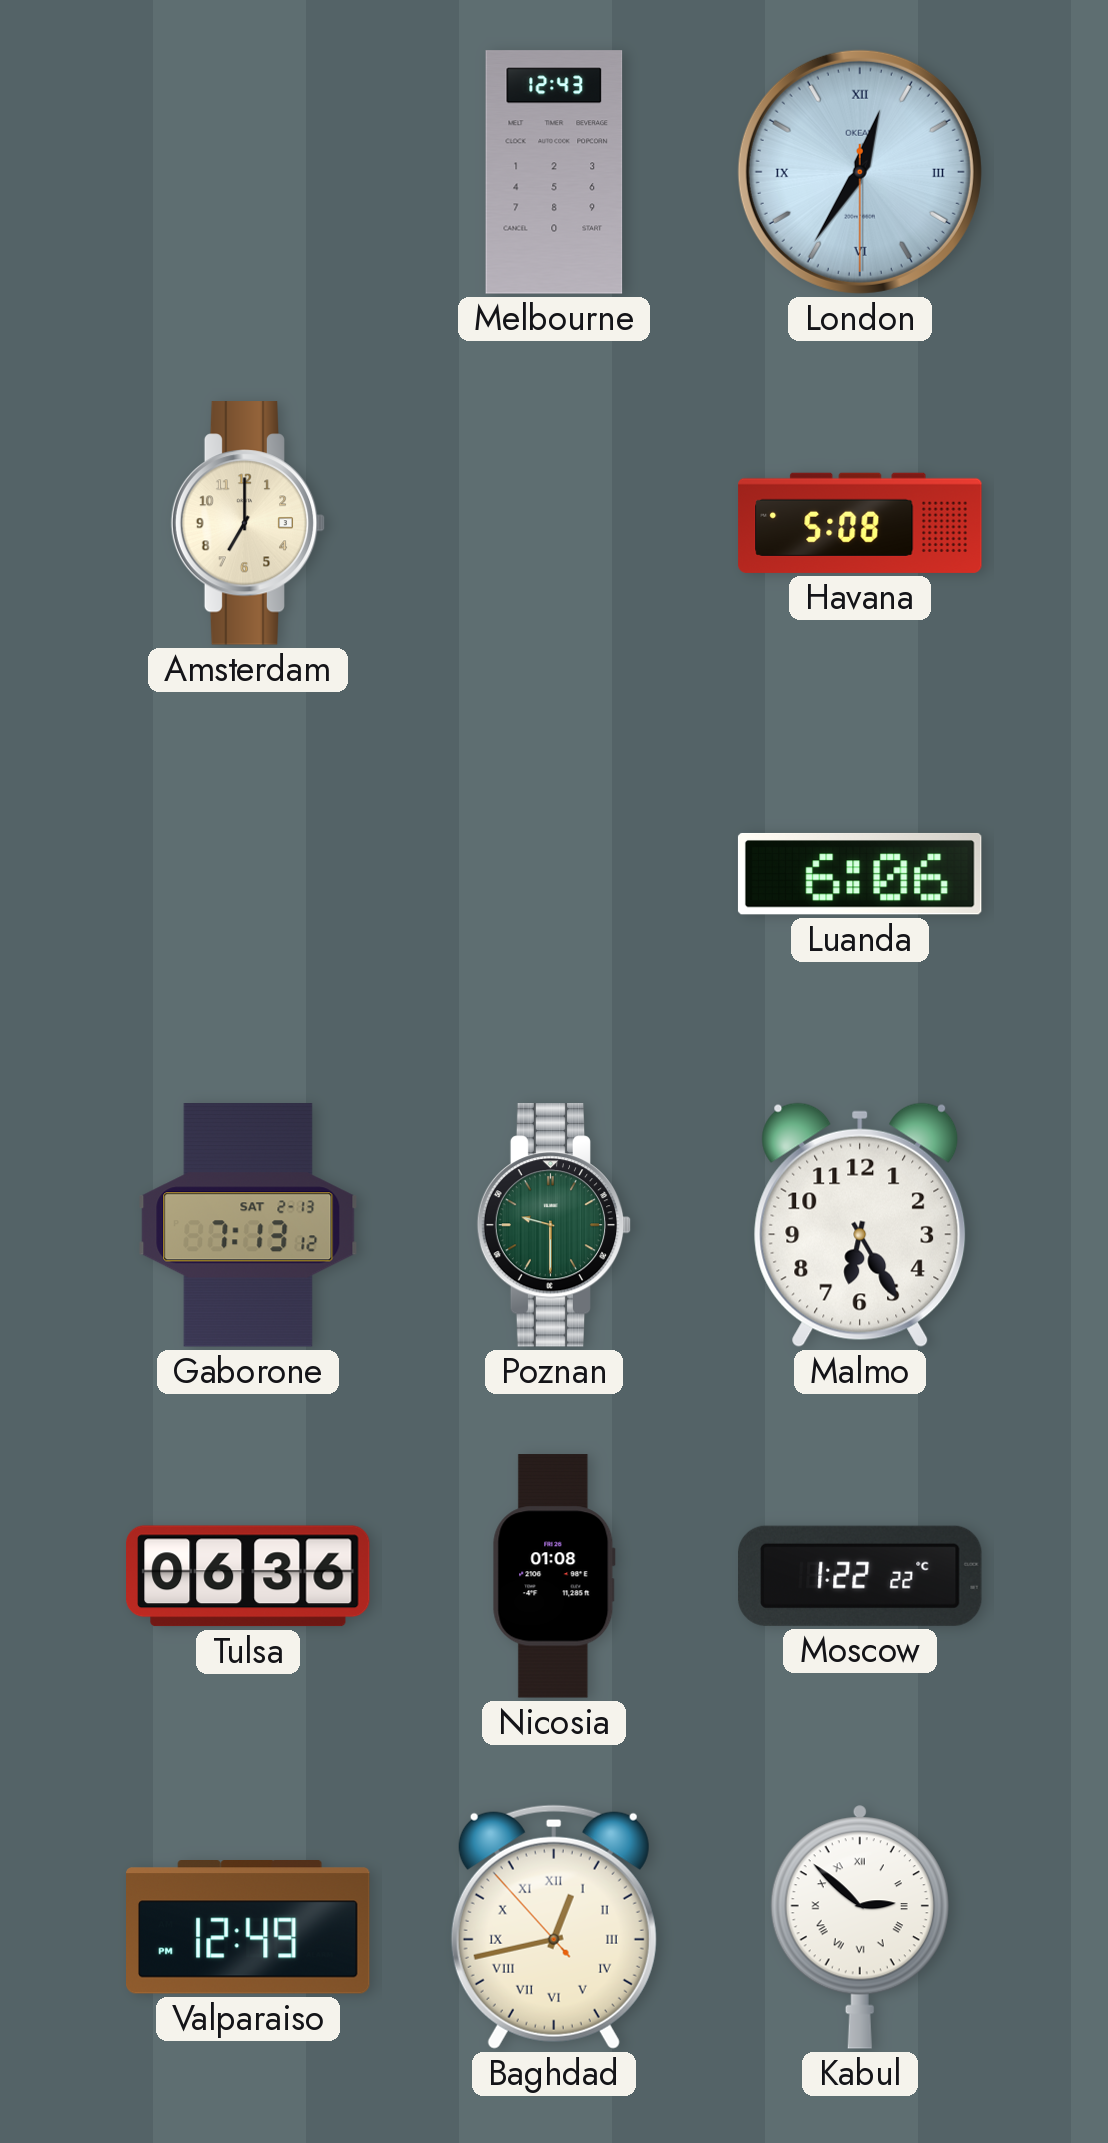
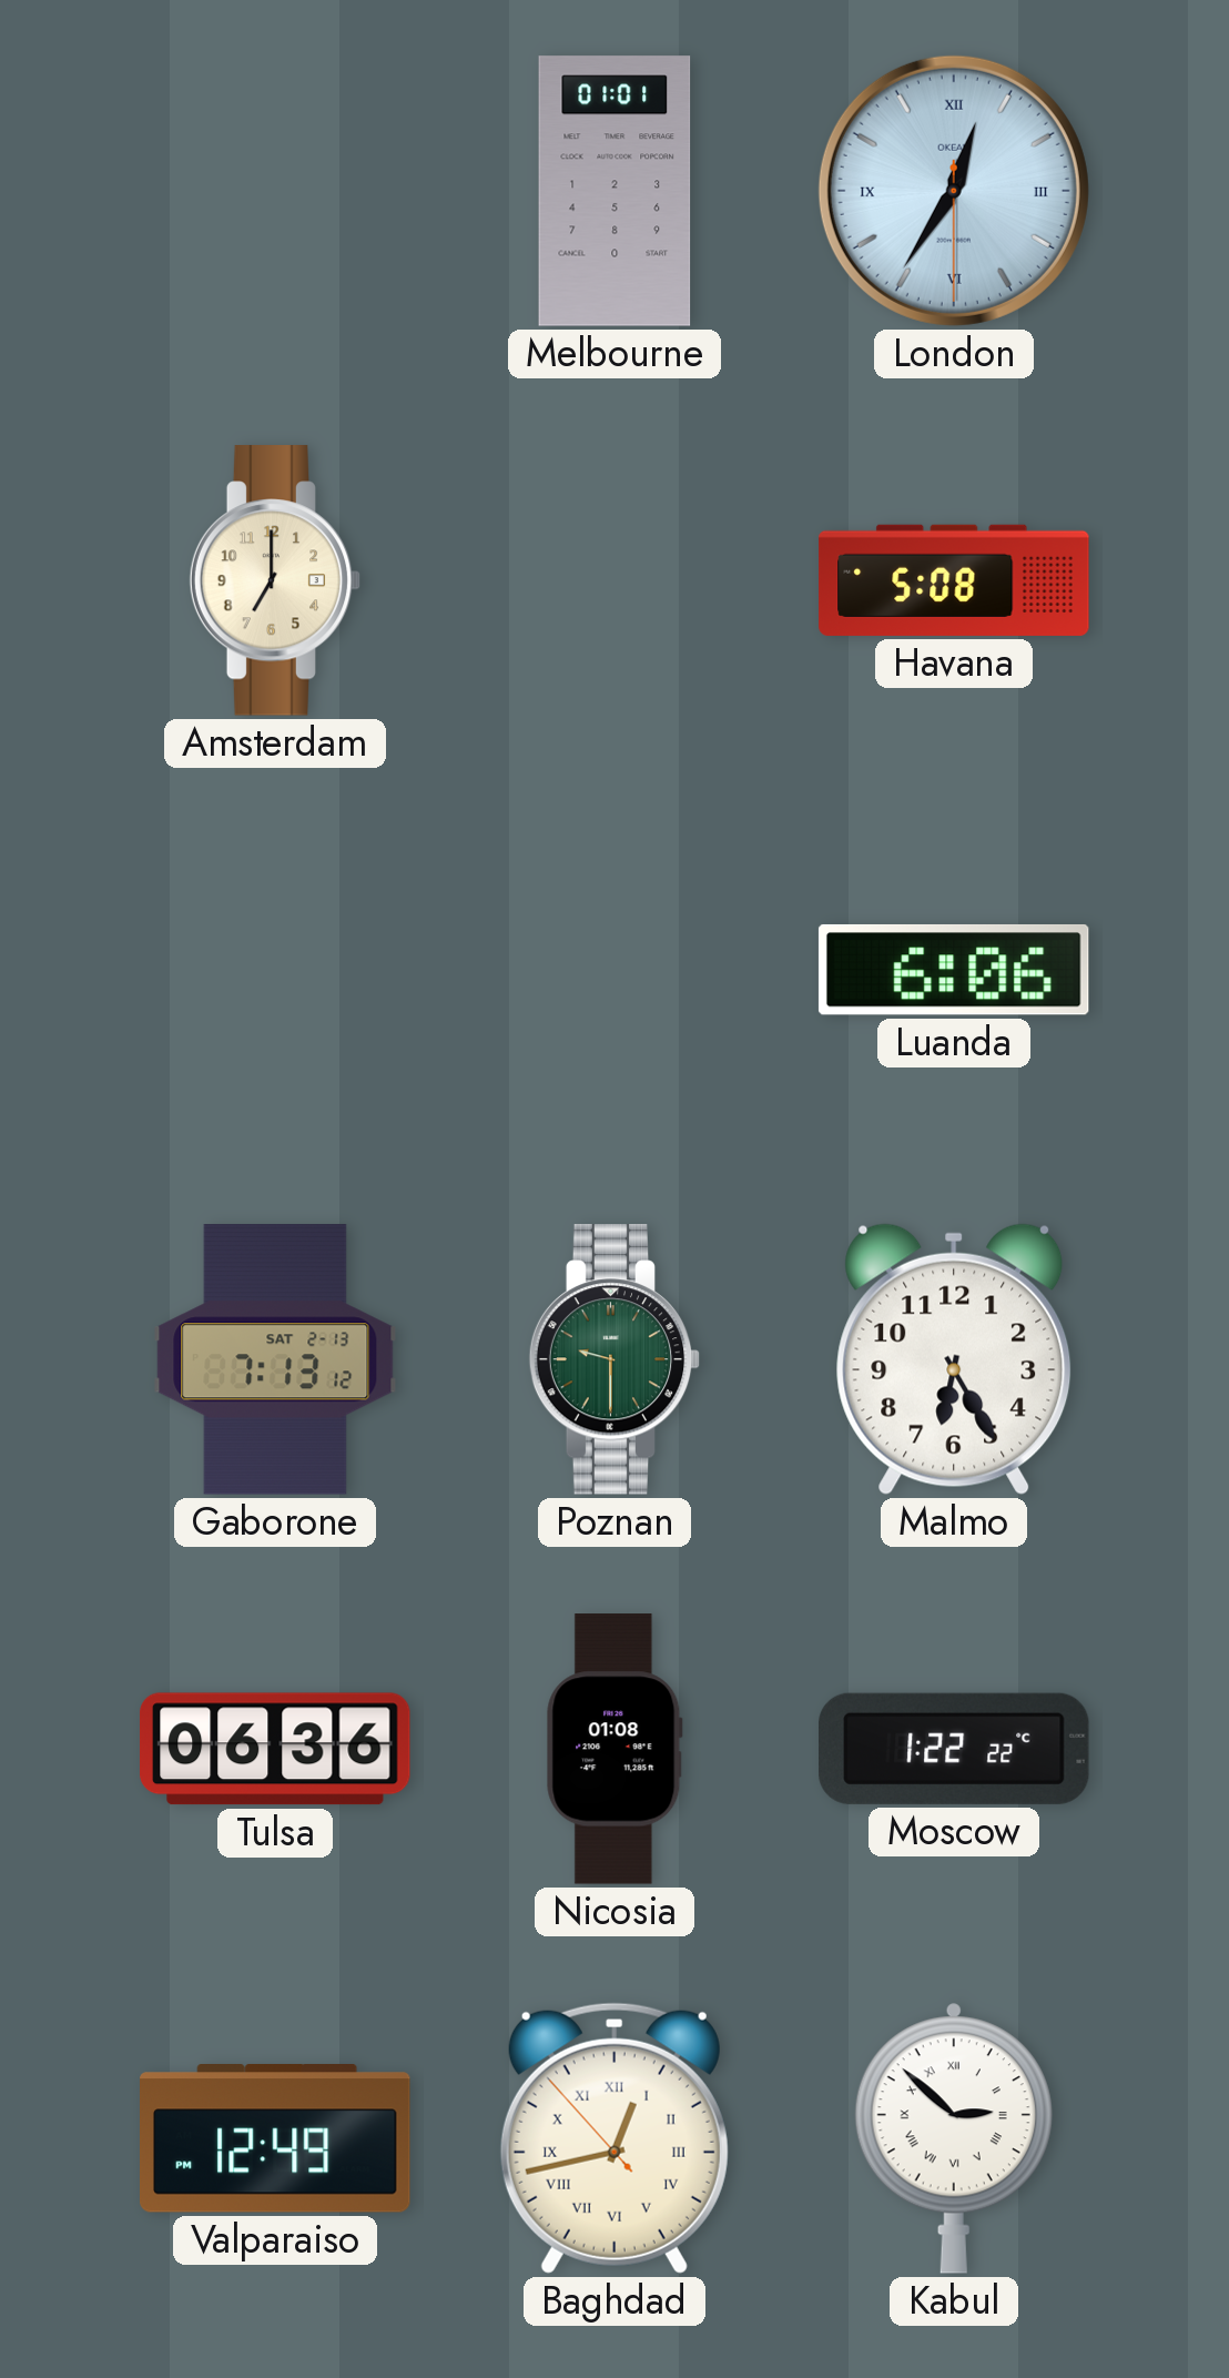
Melbourne: 12:43 -> 01:01
